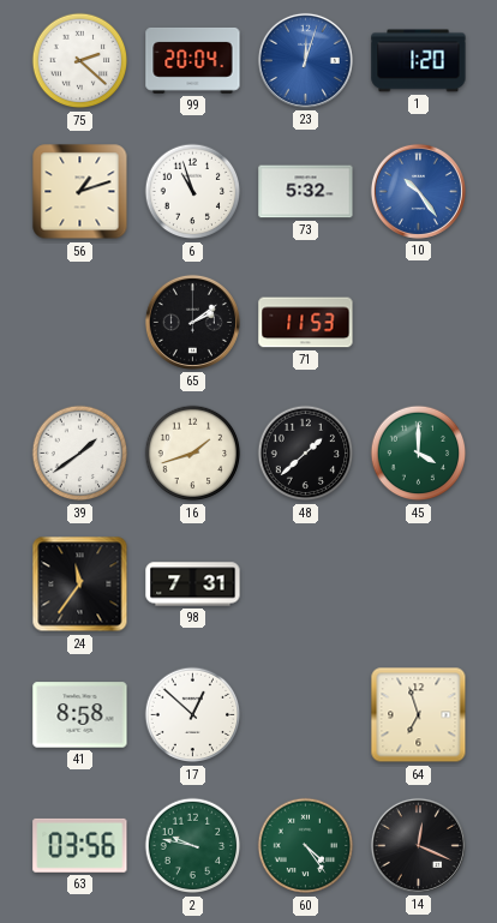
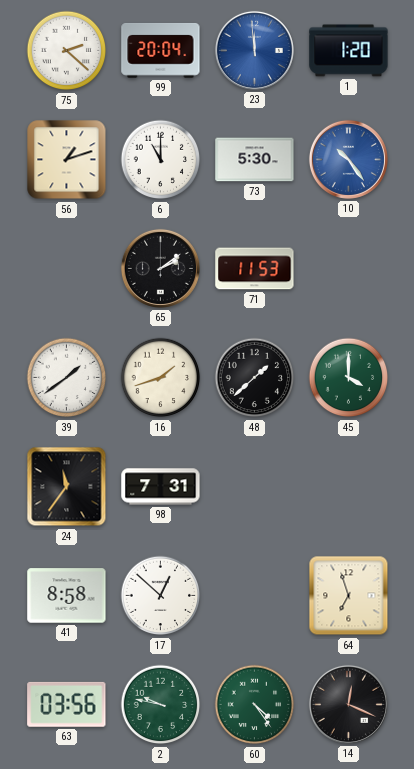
23: 12:03 -> 11:59
6: 10:57 -> 11:00
73: 5:32 -> 5:30
